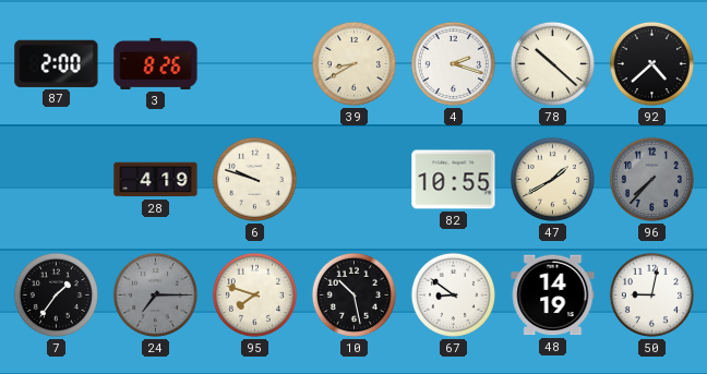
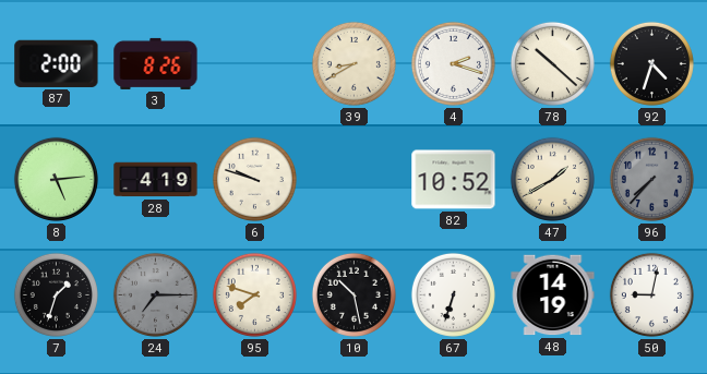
92: 4:38 -> 4:33
8: none -> 5:14
82: 10:55 -> 10:52
7: 1:36 -> 1:33
67: 8:51 -> 6:33
